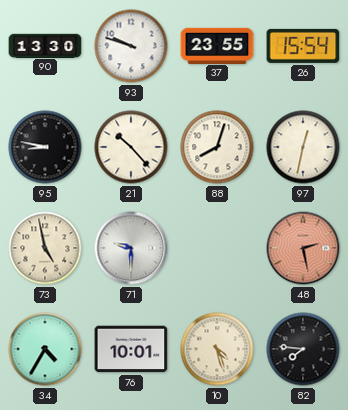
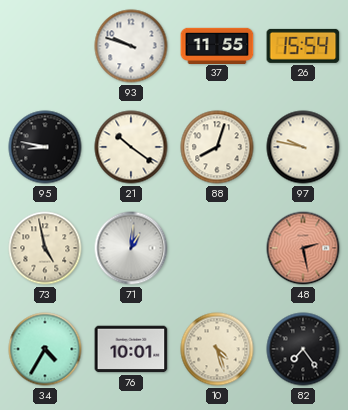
90: 13:30 -> none
37: 23:55 -> 11:55
21: 10:23 -> 10:21
97: 12:32 -> 9:47
71: 9:30 -> 1:01
82: 7:46 -> 7:24
